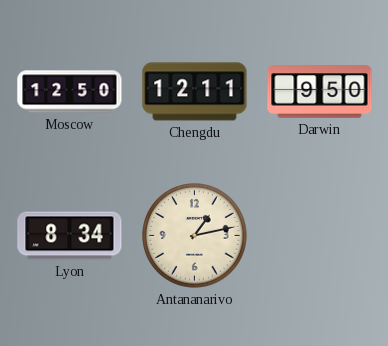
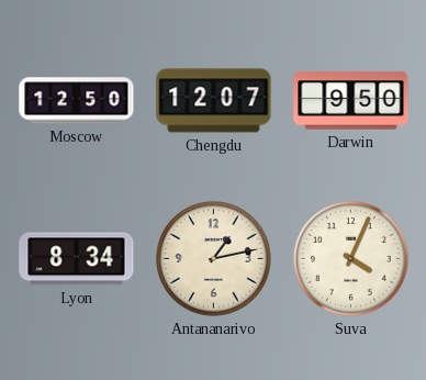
Chengdu: 12:11 -> 12:07
Suva: none -> 4:04
